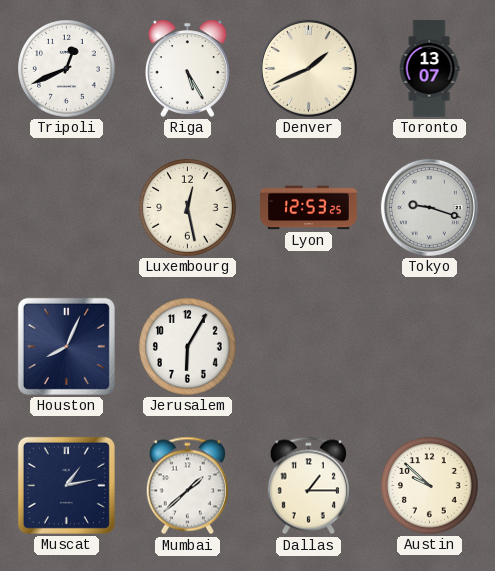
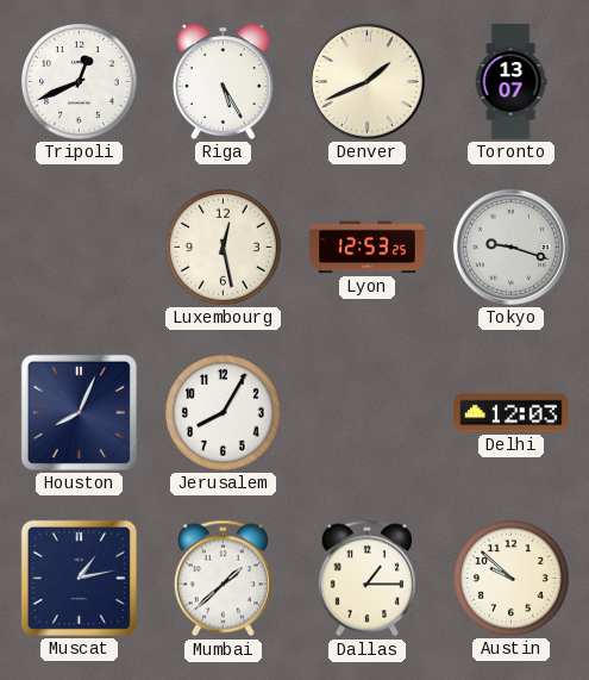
Jerusalem: 6:05 -> 8:05
Delhi: none -> 12:03
